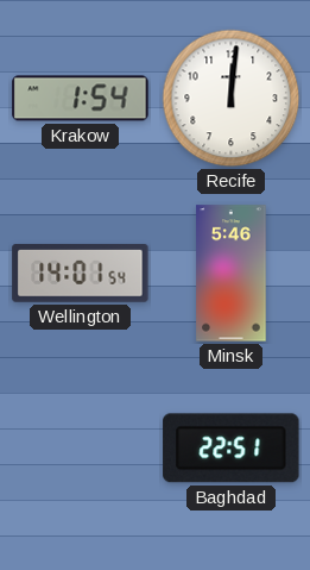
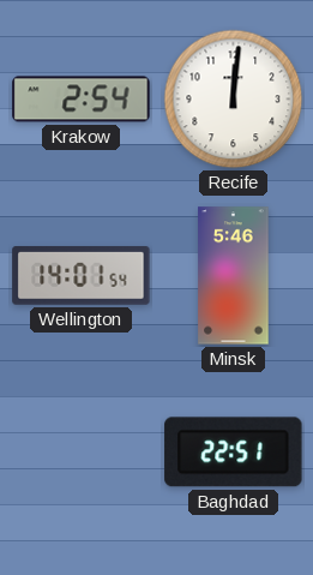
Krakow: 1:54 -> 2:54
